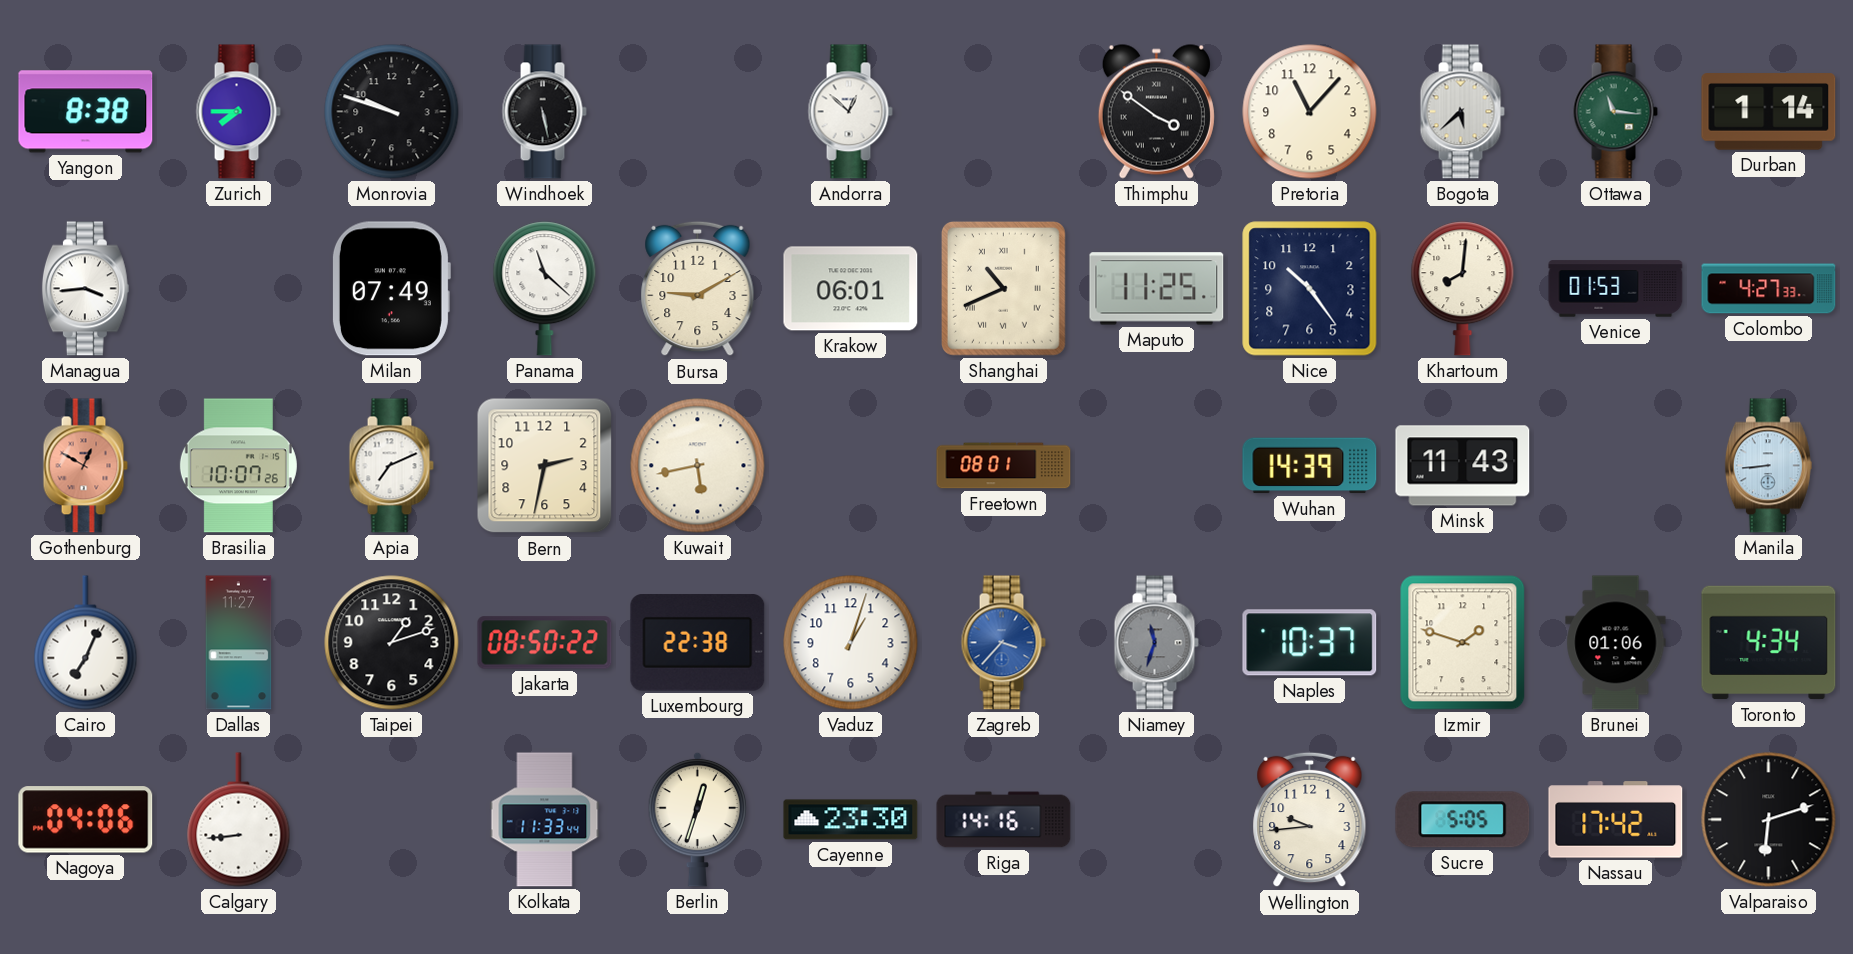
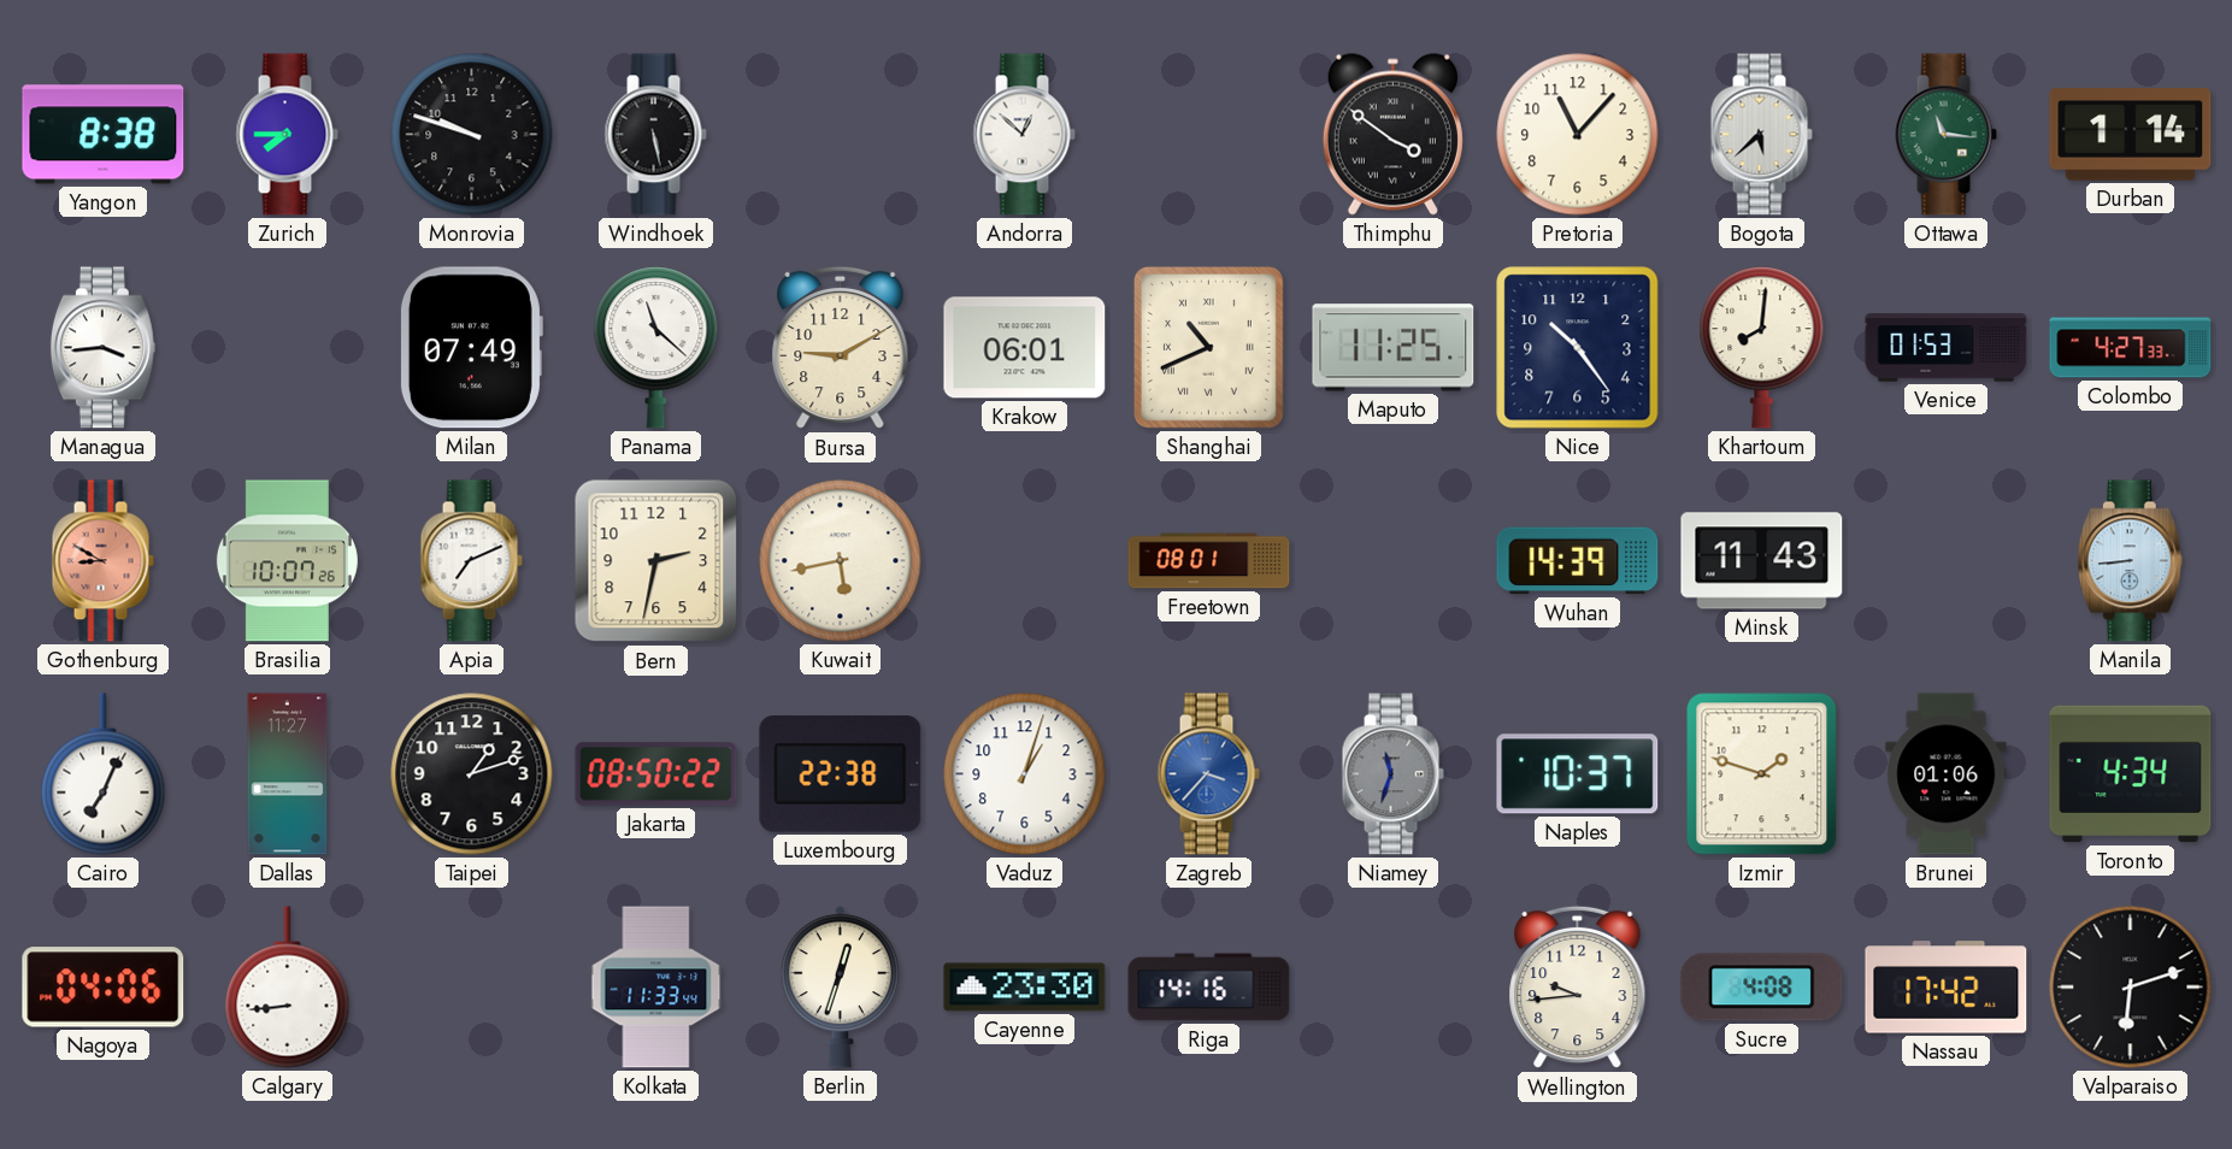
Gothenburg: 12:50 -> 8:50
Sucre: 5:05 -> 4:08
